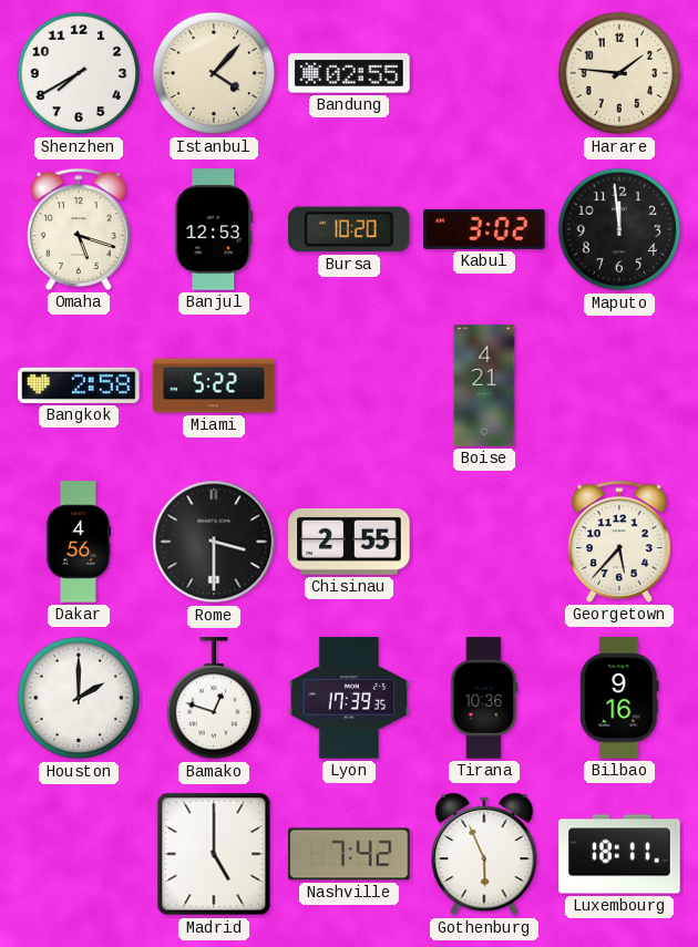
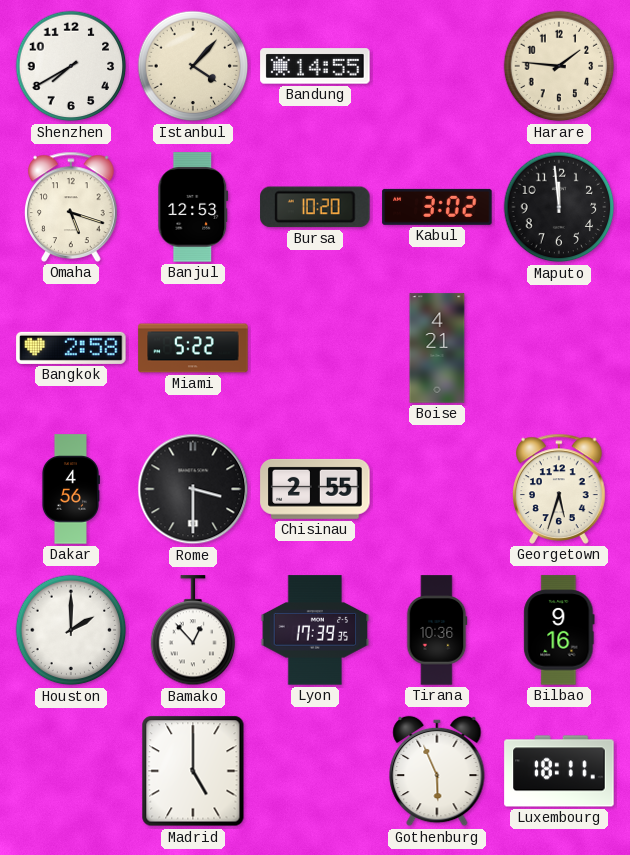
Bandung: 02:55 -> 14:55
Georgetown: 5:37 -> 5:33
Bamako: 12:48 -> 12:53
Nashville: 7:42 -> none
